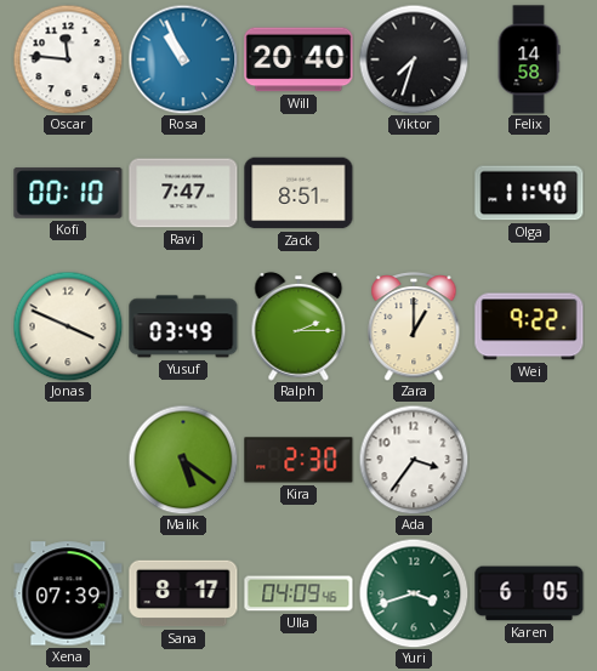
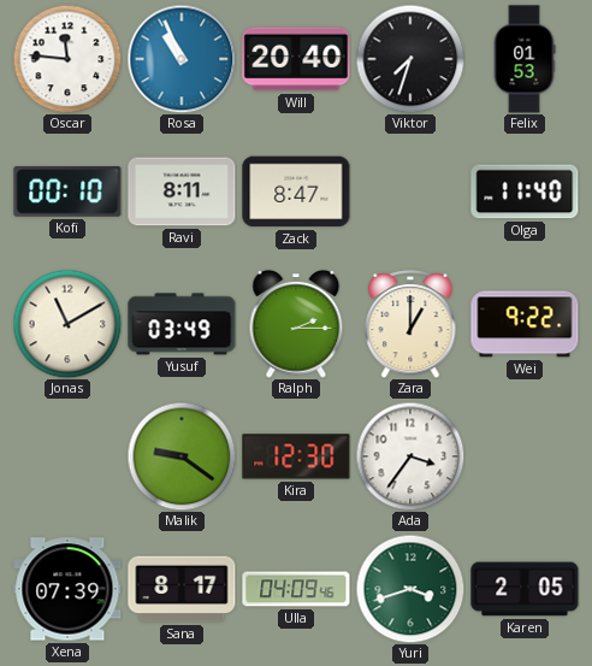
Felix: 14:58 -> 01:53
Ravi: 7:47 -> 8:11
Zack: 8:51 -> 8:47
Jonas: 3:49 -> 11:10
Malik: 5:21 -> 9:21
Kira: 2:30 -> 12:30
Karen: 6:05 -> 2:05
